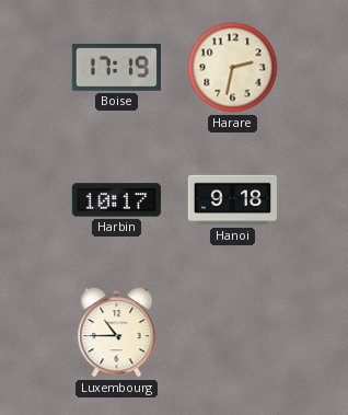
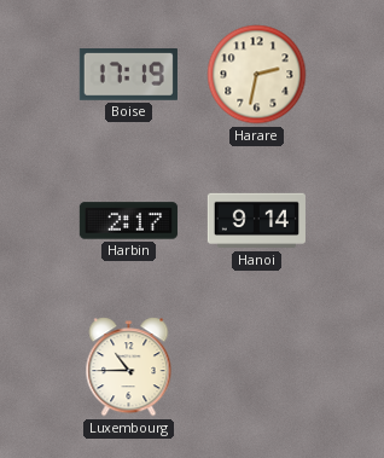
Harbin: 10:17 -> 2:17
Hanoi: 9:18 -> 9:14
